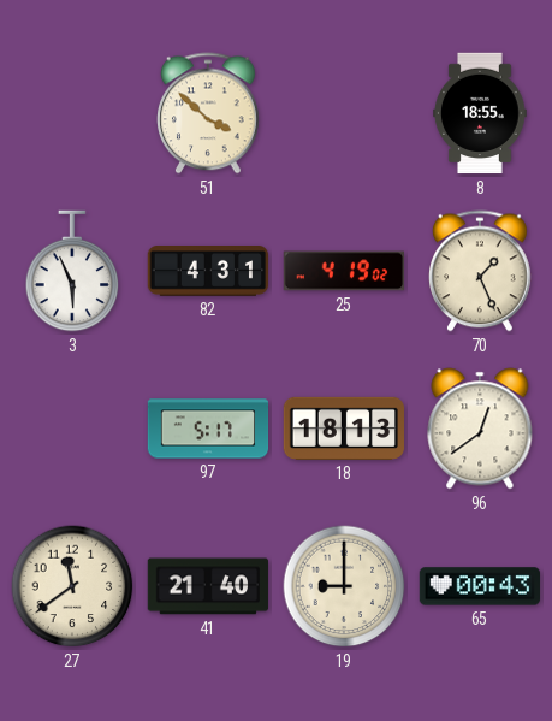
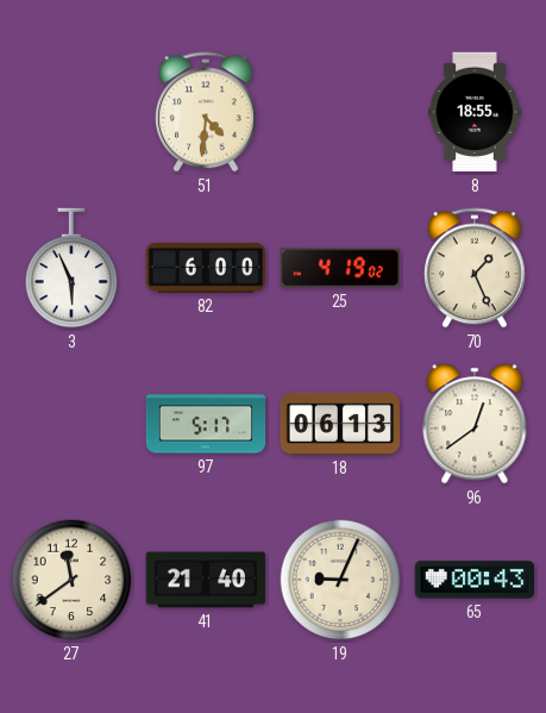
51: 3:52 -> 4:31
82: 4:31 -> 6:00
18: 18:13 -> 06:13
19: 9:00 -> 9:04
